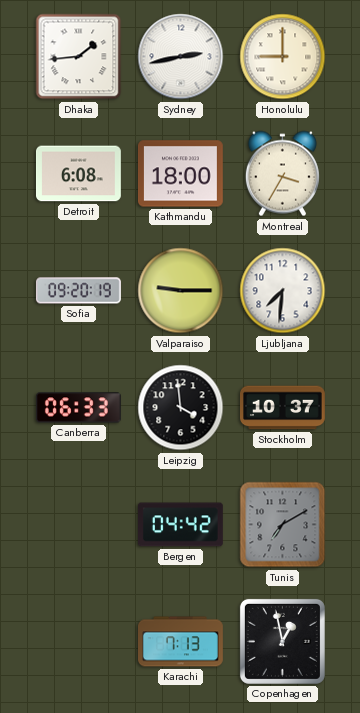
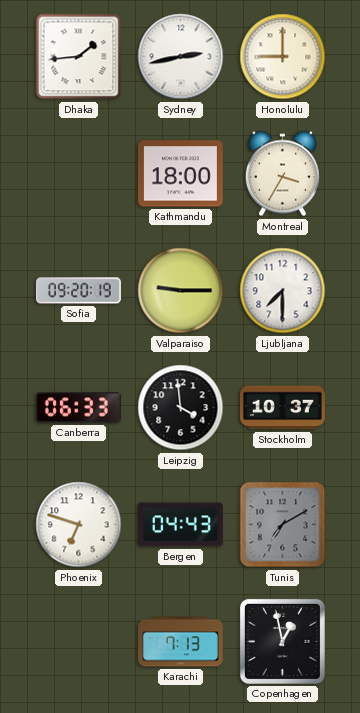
Detroit: 6:08 -> none
Ljubljana: 7:31 -> 7:30
Phoenix: none -> 6:48
Bergen: 04:42 -> 04:43
